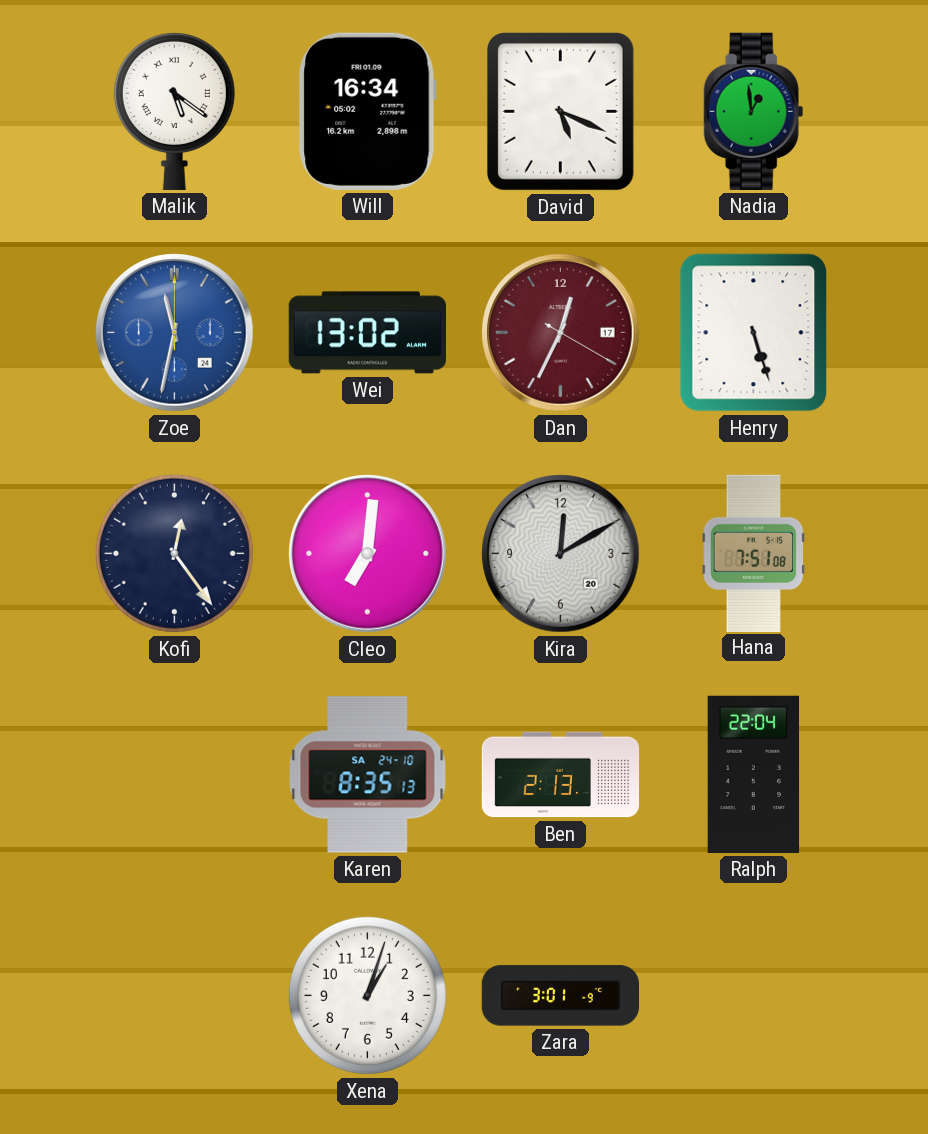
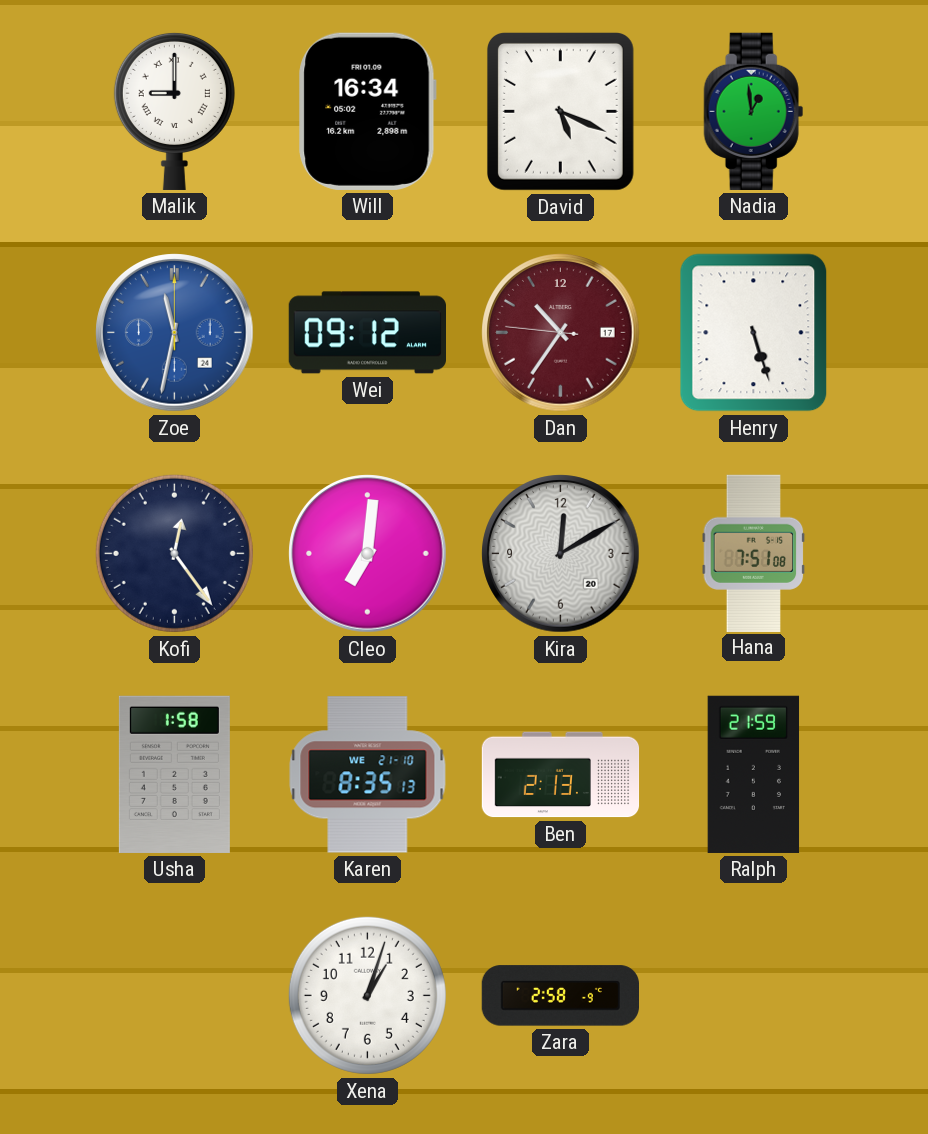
Malik: 5:21 -> 9:00
Wei: 13:02 -> 09:12
Dan: 12:34 -> 10:35
Usha: none -> 1:58
Karen date: SA 24-10 -> WE 21-10
Ralph: 22:04 -> 21:59
Zara: 3:01 -> 2:58
